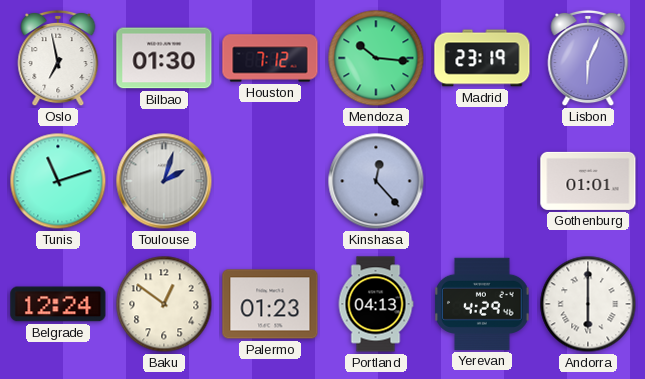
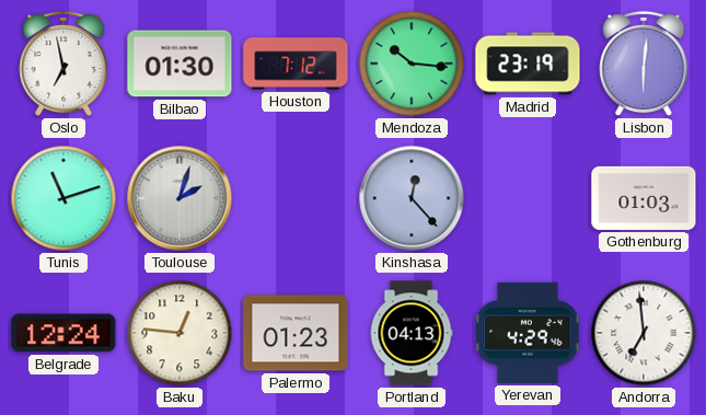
Lisbon: 6:04 -> 6:01
Gothenburg: 01:01 -> 01:03
Baku: 12:51 -> 12:46
Andorra: 6:00 -> 6:59
